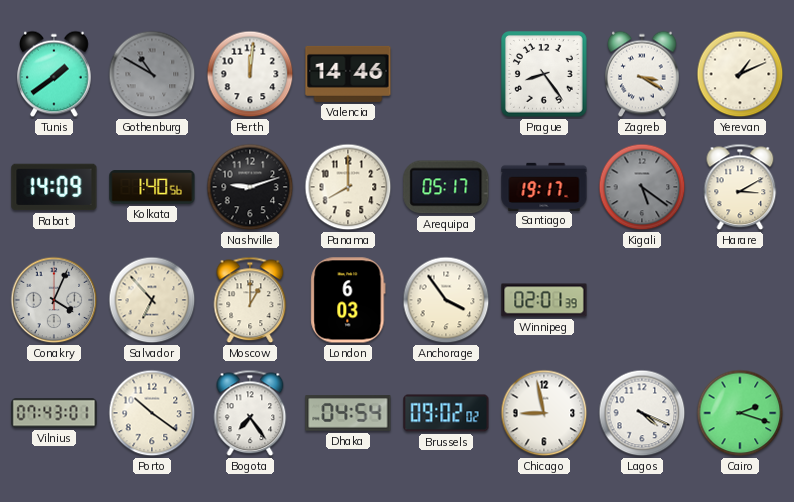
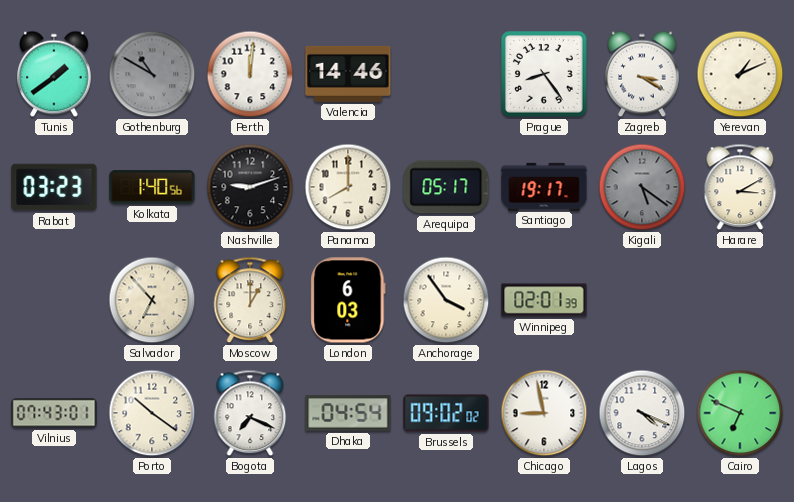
Rabat: 14:09 -> 03:23
Conakry: 4:04 -> none
Bogota: 7:24 -> 7:19
Cairo: 2:18 -> 6:49
